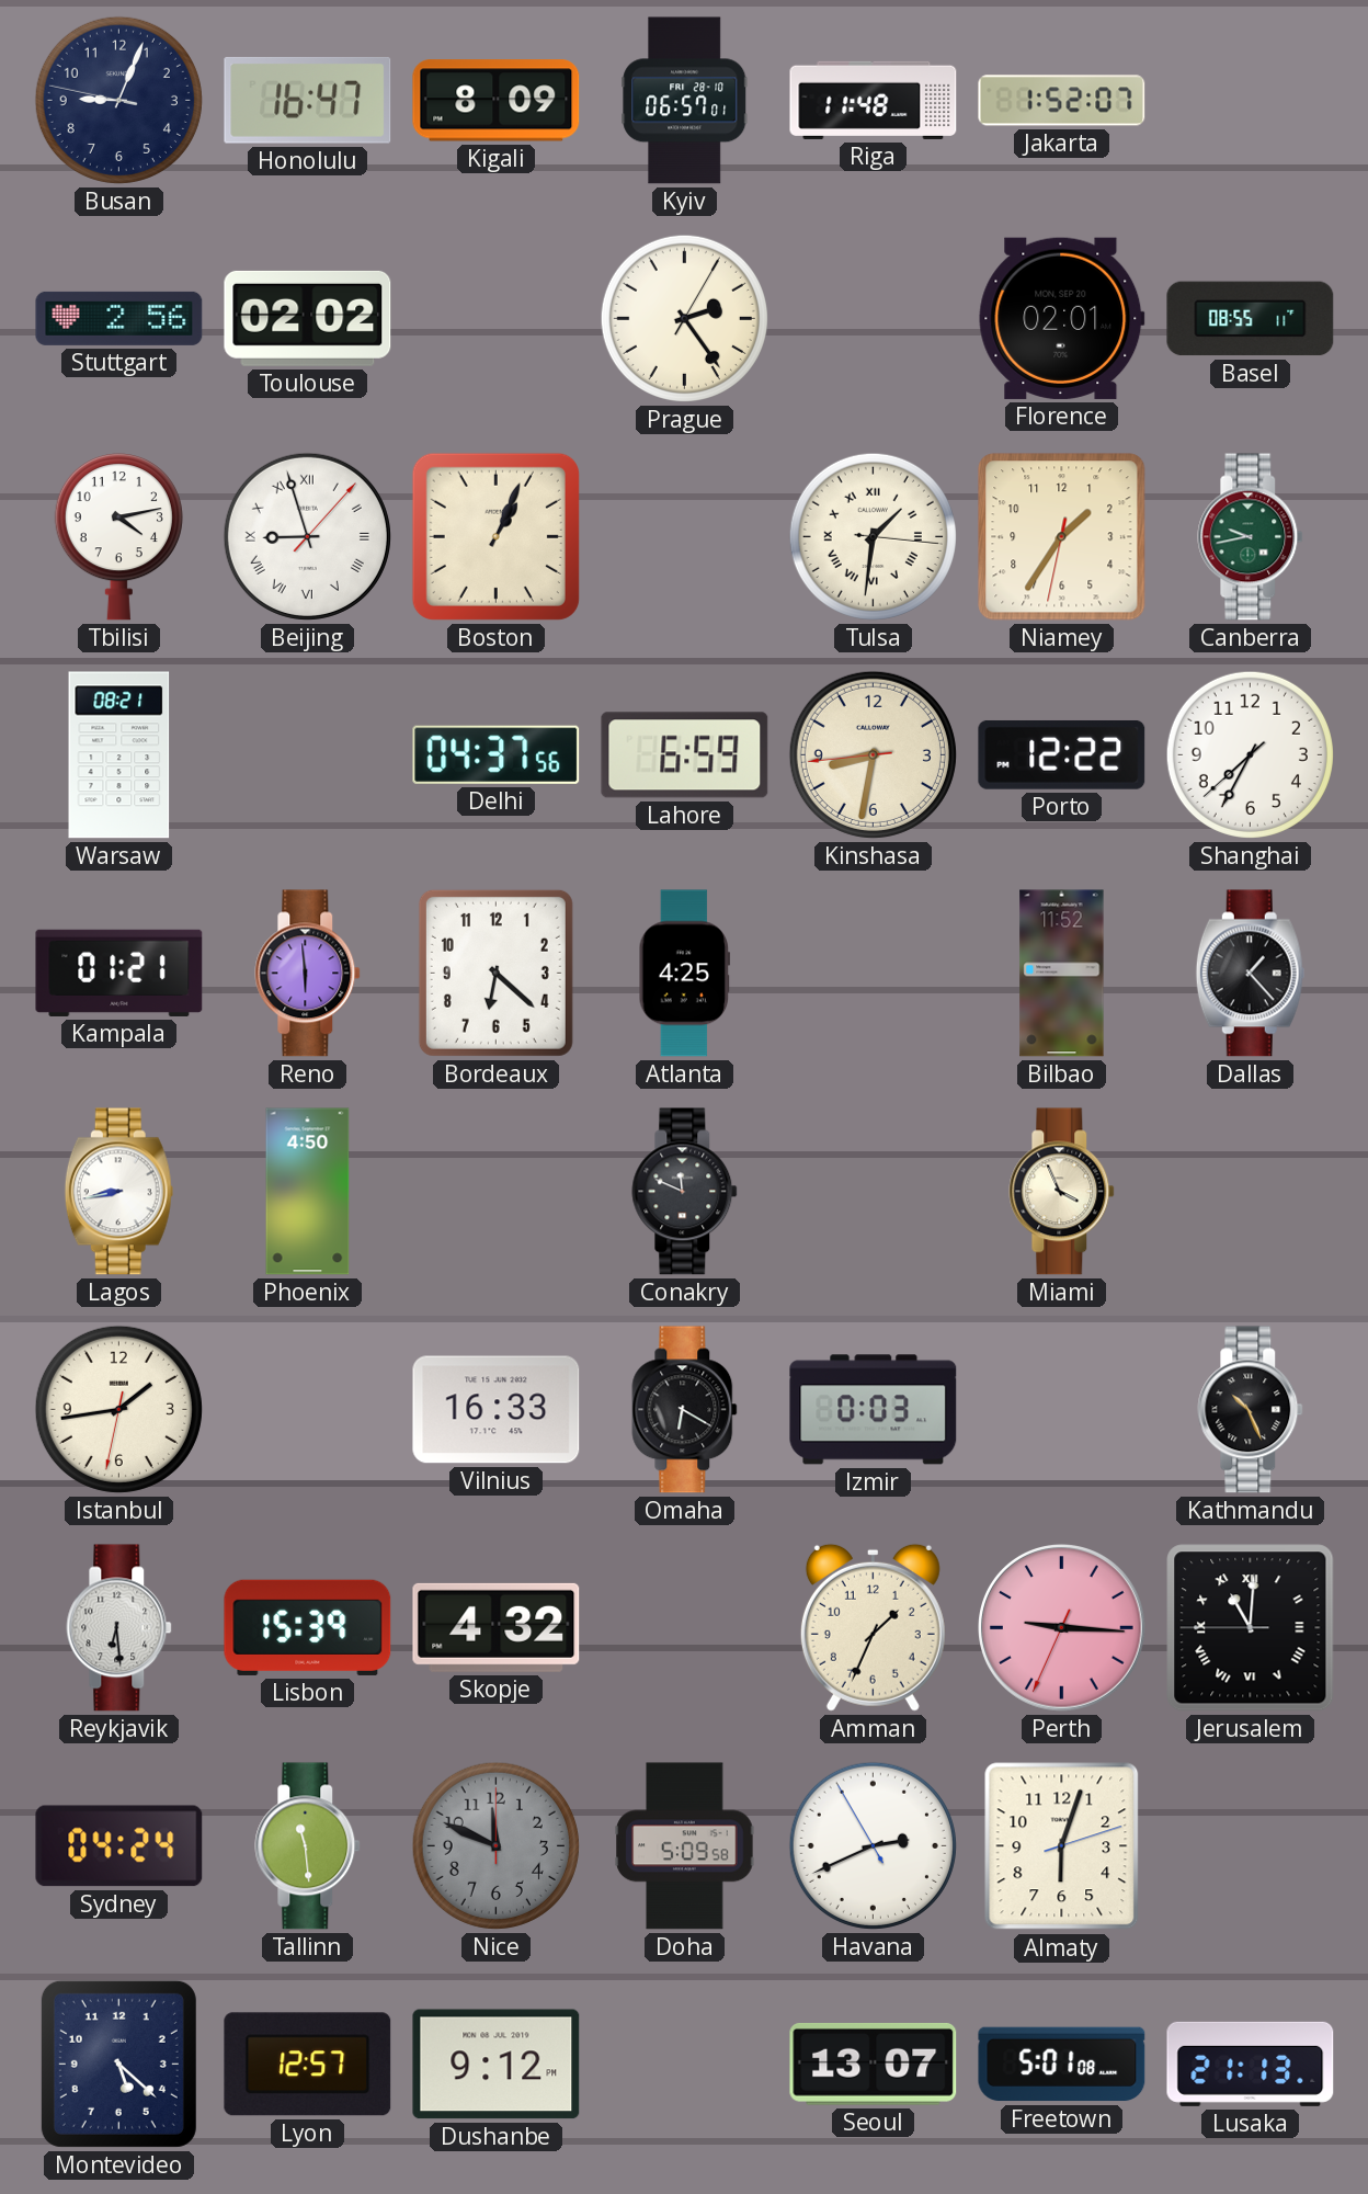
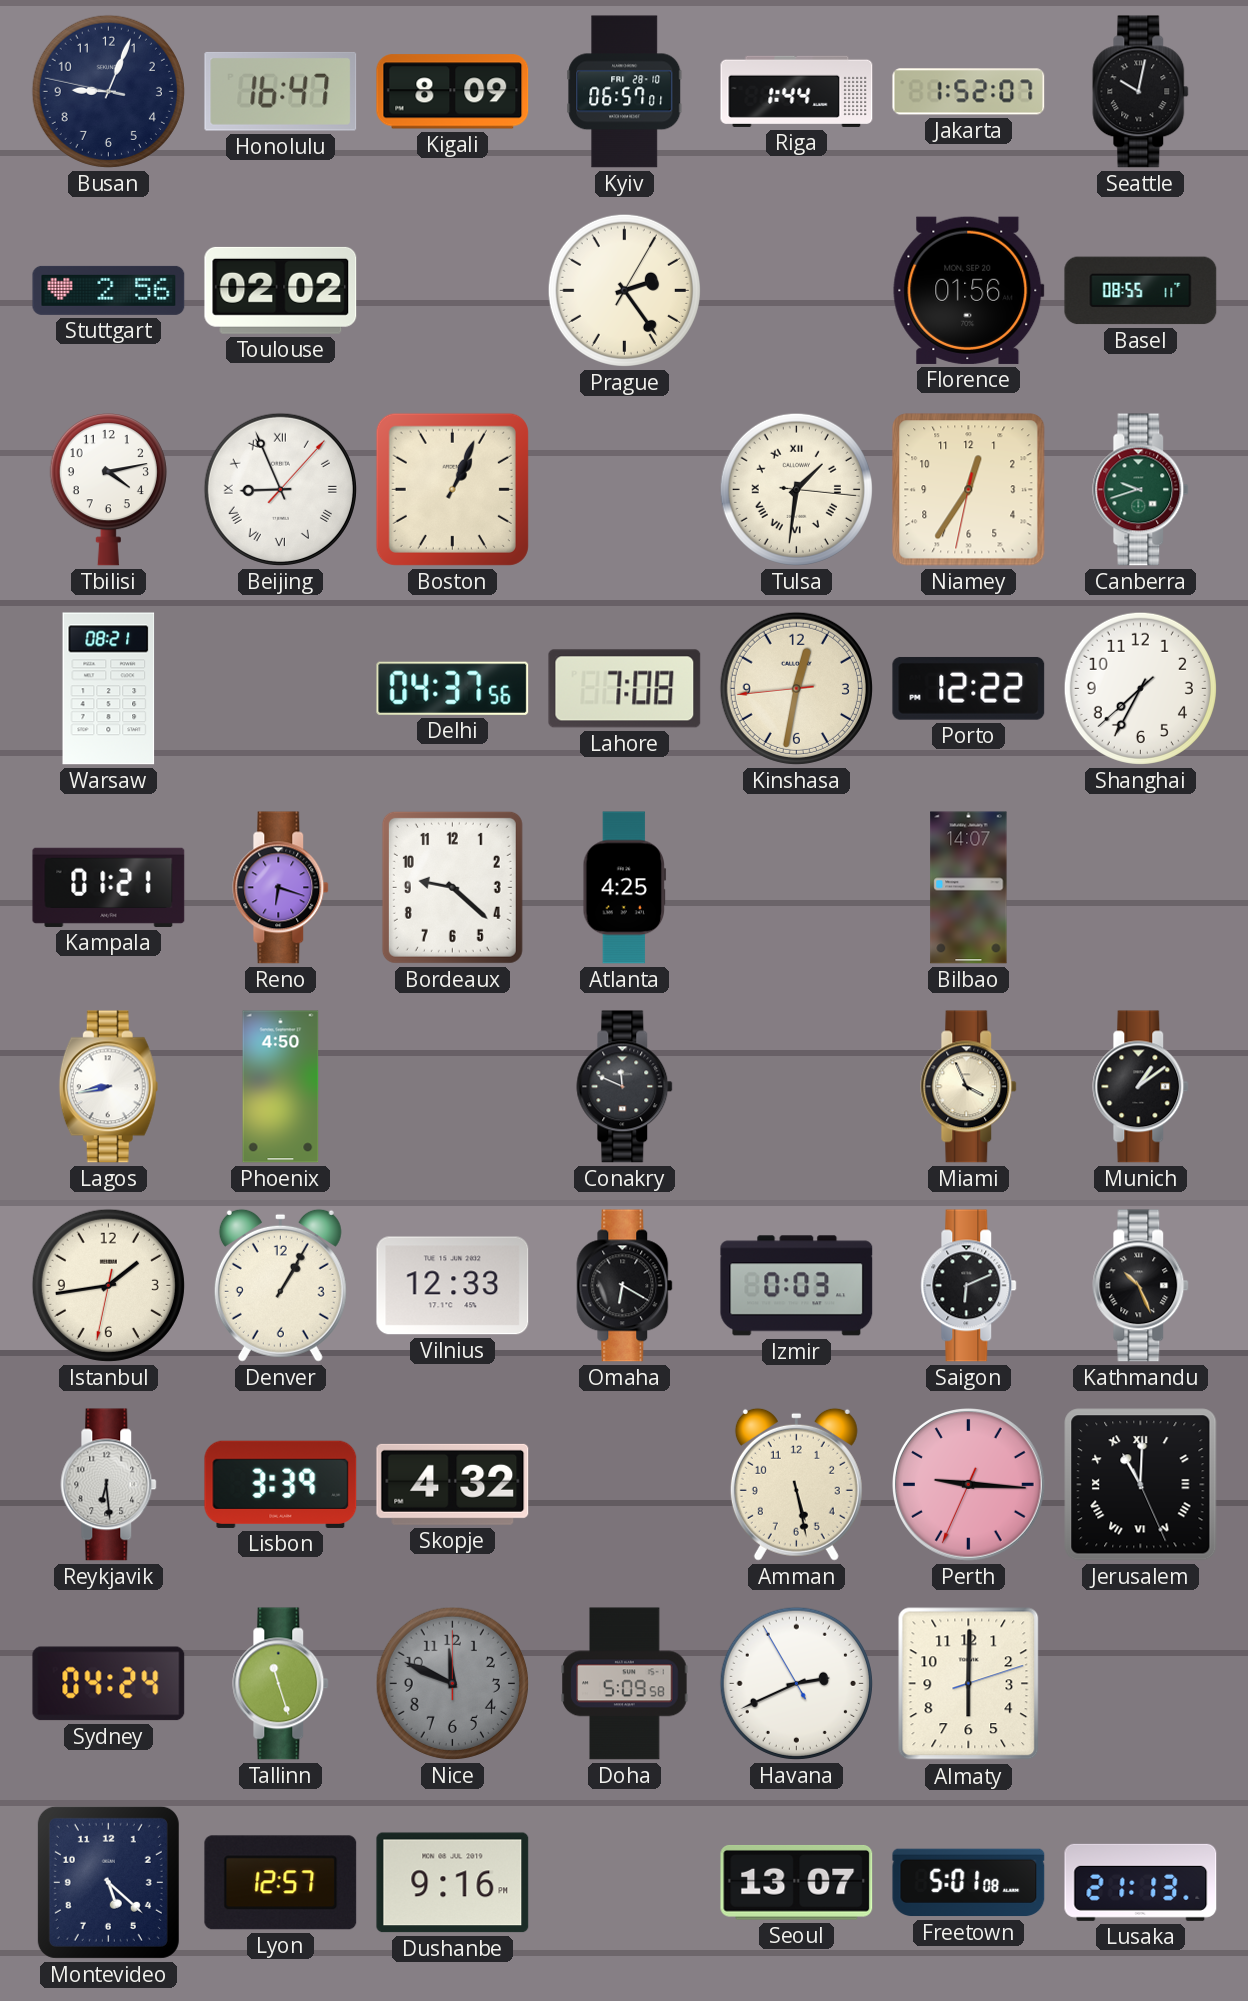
Riga: 11:48 -> 1:44
Seattle: none -> 10:02
Florence: 02:01 -> 01:56
Beijing: 8:57 -> 8:56
Niamey: 1:35 -> 12:35
Canberra: 9:43 -> 9:42
Lahore: 6:59 -> 7:08
Kinshasa: 8:31 -> 12:31
Reno: 5:59 -> 6:18
Bordeaux: 6:22 -> 9:22
Bilbao: 11:52 -> 14:07
Dallas: 1:23 -> none
Munich: none -> 1:09
Denver: none -> 1:05
Vilnius: 16:33 -> 12:33
Saigon: none -> 6:11
Lisbon: 15:39 -> 3:39
Amman: 1:34 -> 5:28
Jerusalem: 11:00:45 -> 11:00:26
Tallinn: 11:29 -> 11:27
Almaty: 6:03 -> 6:00
Dushanbe: 9:12 -> 9:16
